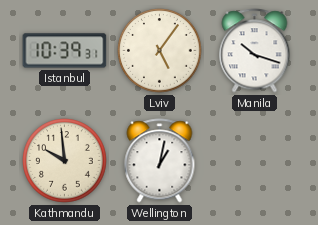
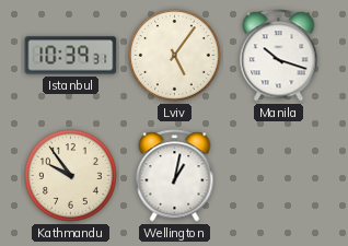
Kathmandu: 9:59 -> 9:54
